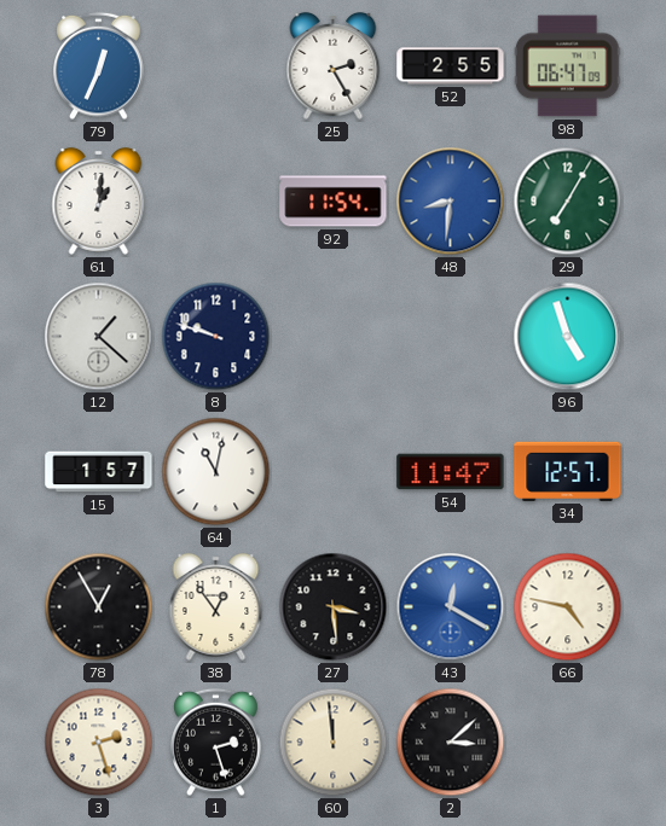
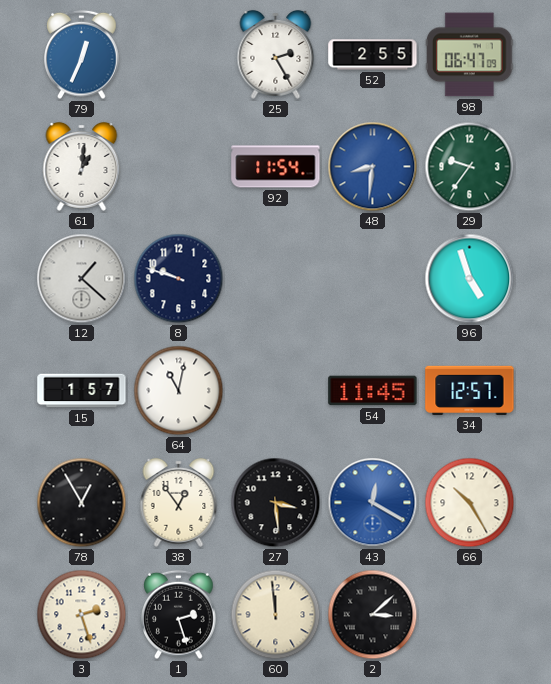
29: 7:05 -> 9:36
54: 11:47 -> 11:45
66: 4:47 -> 10:25
